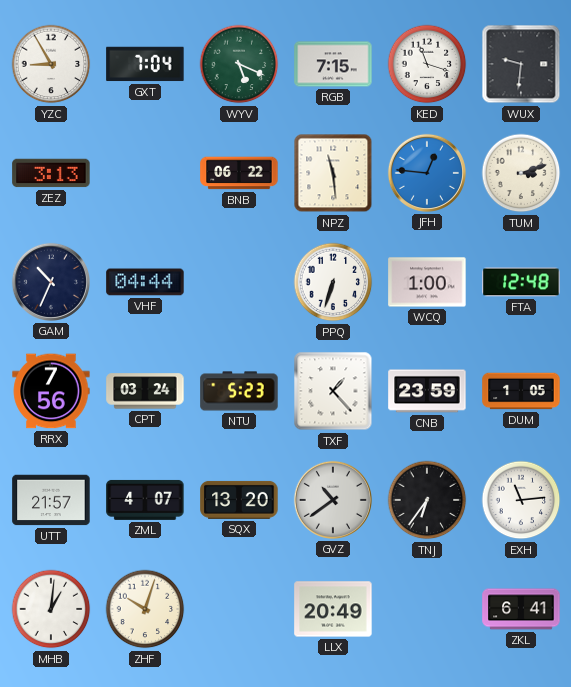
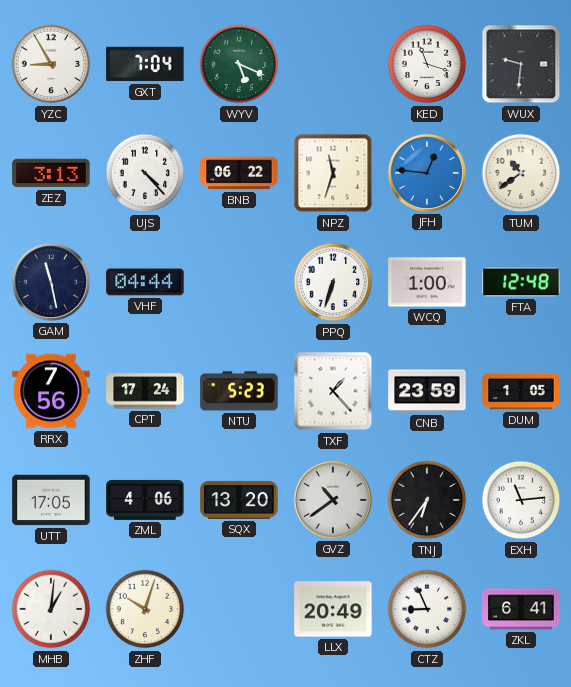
RGB: 7:15 -> none
UJS: none -> 4:23
NPZ: 11:29 -> 11:33
TUM: 3:12 -> 10:39
GAM: 10:34 -> 11:28
CPT: 03:24 -> 17:24
UTT: 21:57 -> 17:05
ZML: 4:07 -> 4:06
CTZ: none -> 8:56
